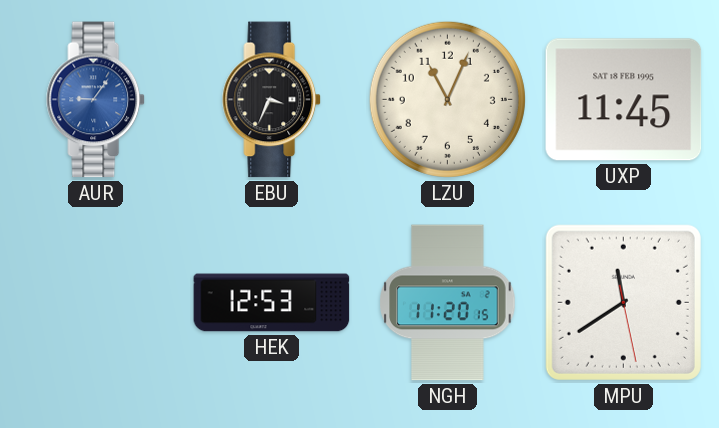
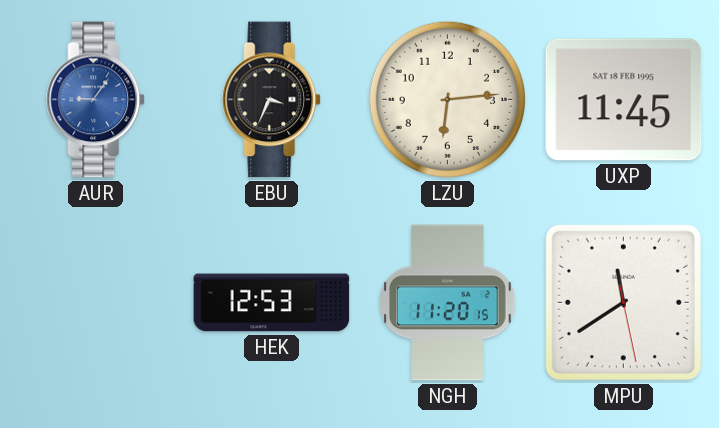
LZU: 11:04 -> 6:14
